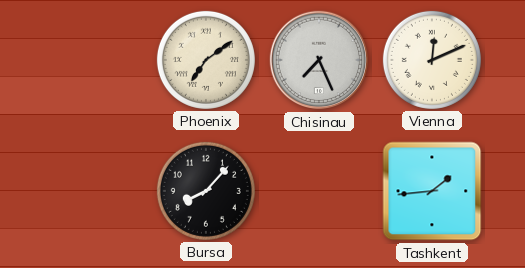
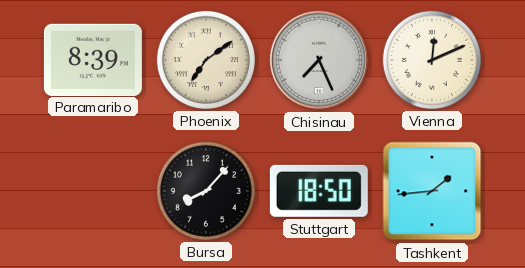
Paramaribo: none -> 8:39
Stuttgart: none -> 18:50
